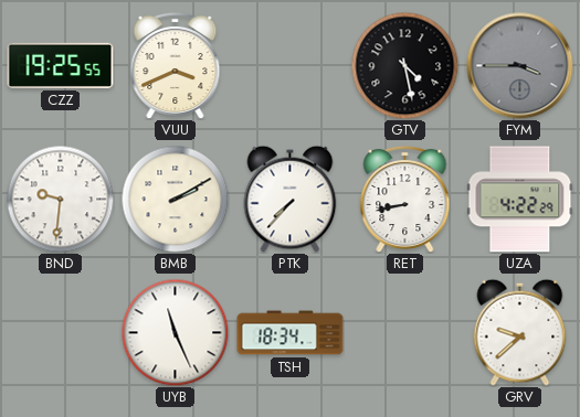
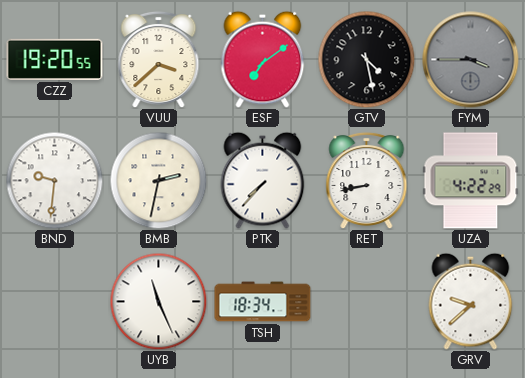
CZZ: 19:25 -> 19:20
VUU: 3:41 -> 3:38
ESF: none -> 7:09
BMB: 2:10 -> 2:32
